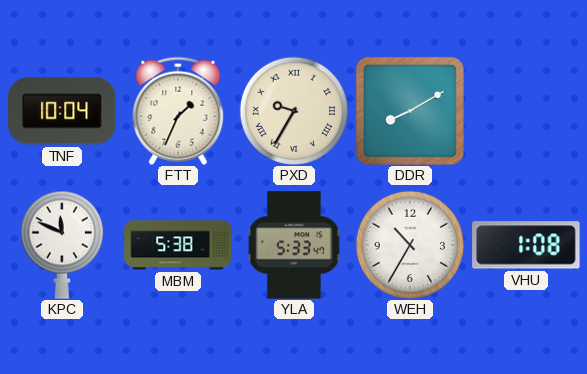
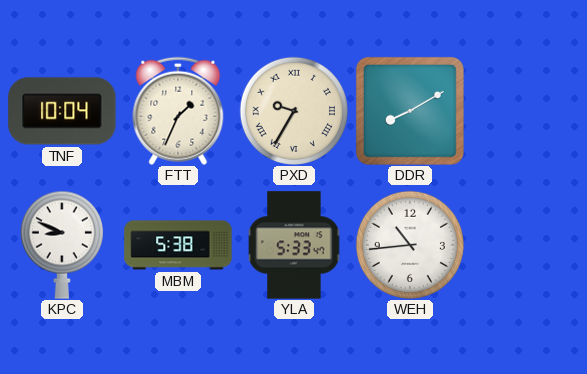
KPC: 11:49 -> 8:49
WEH: 10:35 -> 10:44
VHU: 1:08 -> none
